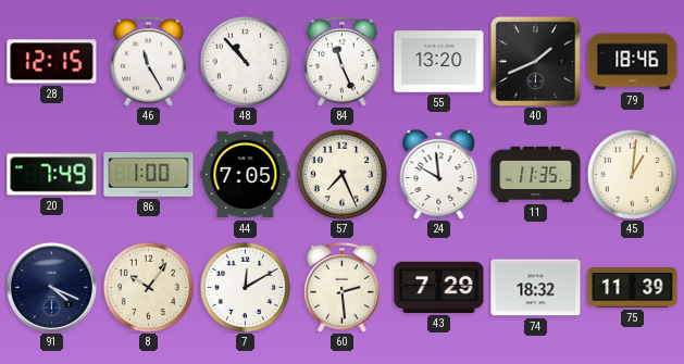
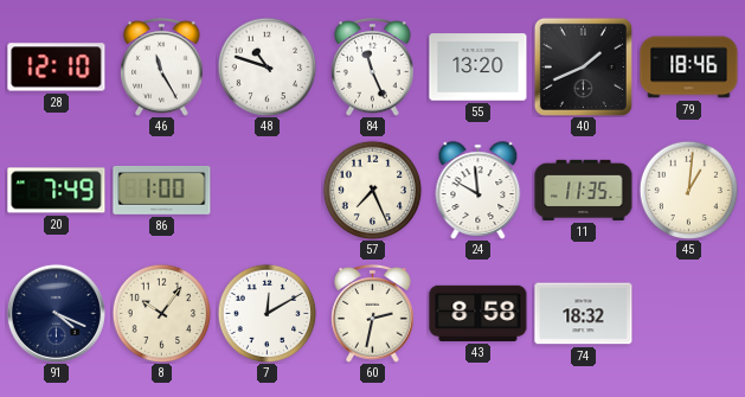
28: 12:15 -> 12:10
48: 10:53 -> 10:48
44: 7:05 -> none
60: 2:29 -> 2:32
43: 7:29 -> 8:58
75: 11:39 -> none
